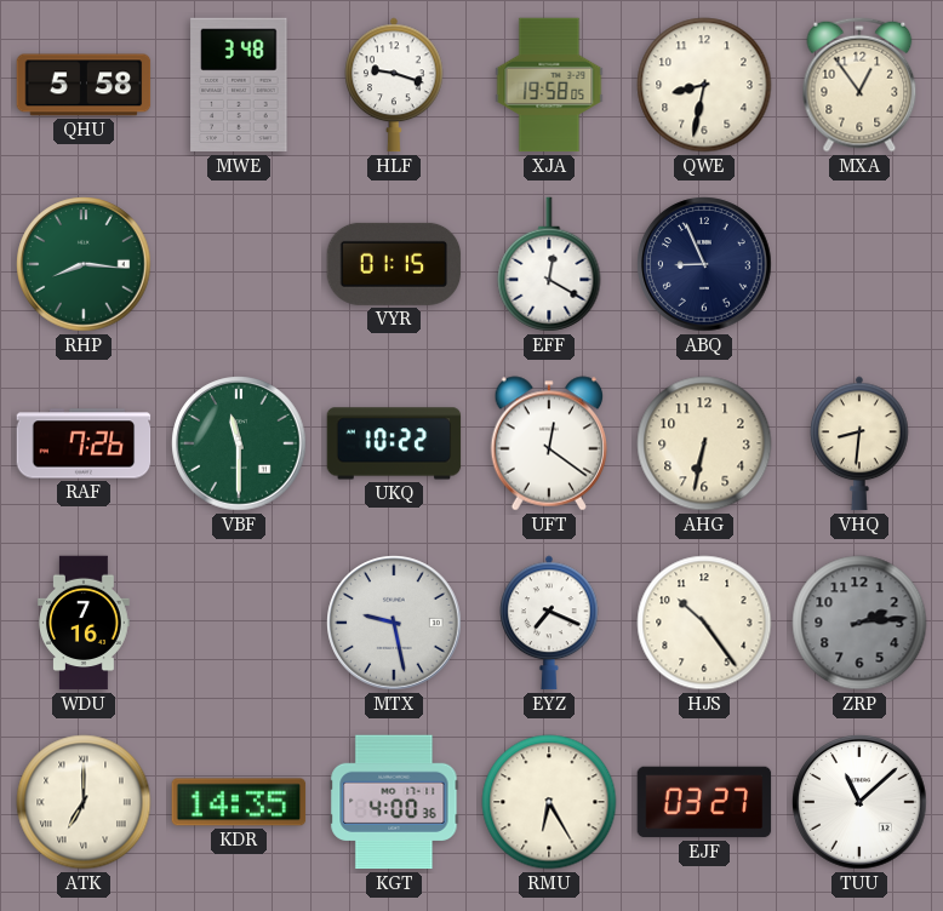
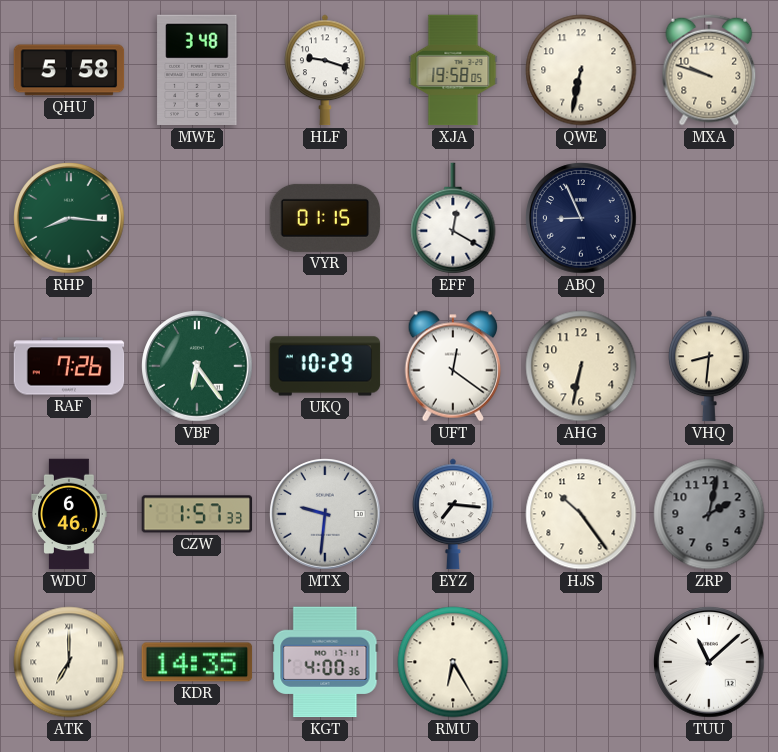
QWE: 8:32 -> 6:32
MXA: 12:54 -> 9:48
VBF: 11:30 -> 6:24
UKQ: 10:22 -> 10:29
WDU: 7:16 -> 6:46
CZW: none -> 1:57
MTX: 9:28 -> 9:31
EYZ: 7:19 -> 7:16
ZRP: 2:14 -> 2:02
EJF: 03:27 -> none
